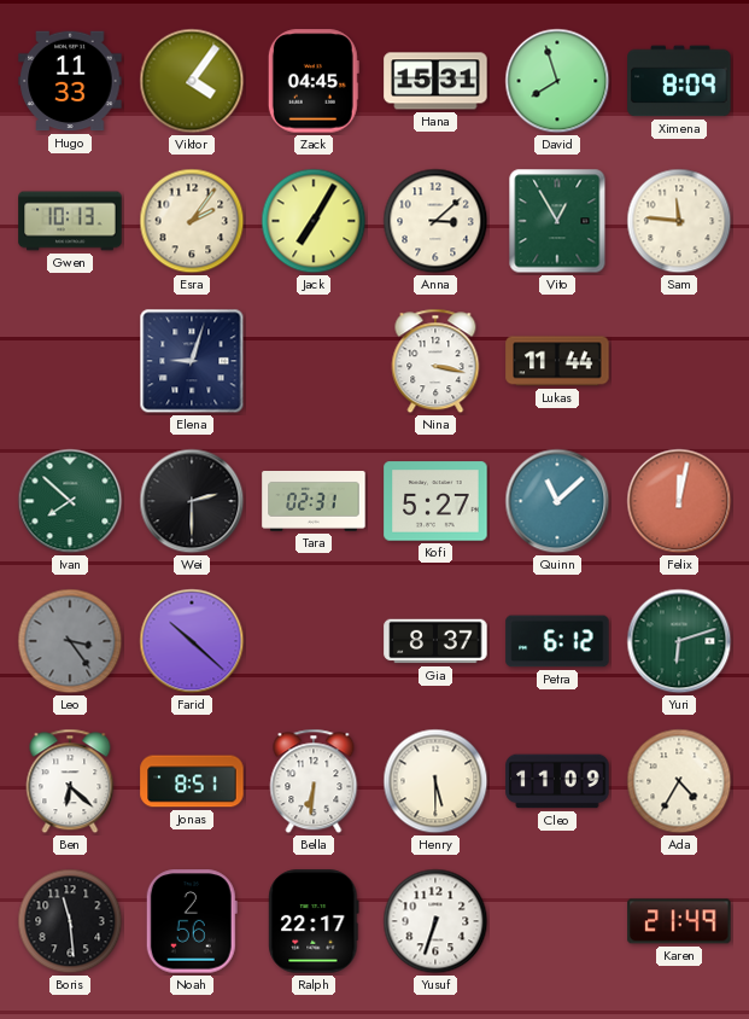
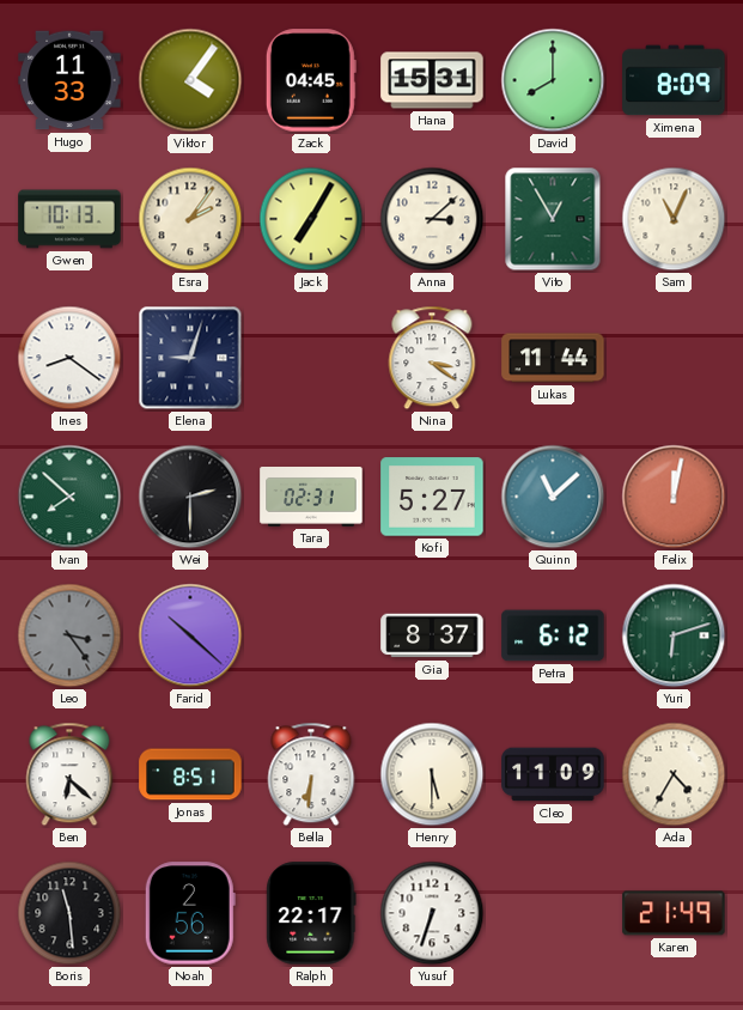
David: 7:57 -> 8:00
Sam: 11:46 -> 11:04
Ines: none -> 8:21
Nina: 3:17 -> 3:21
